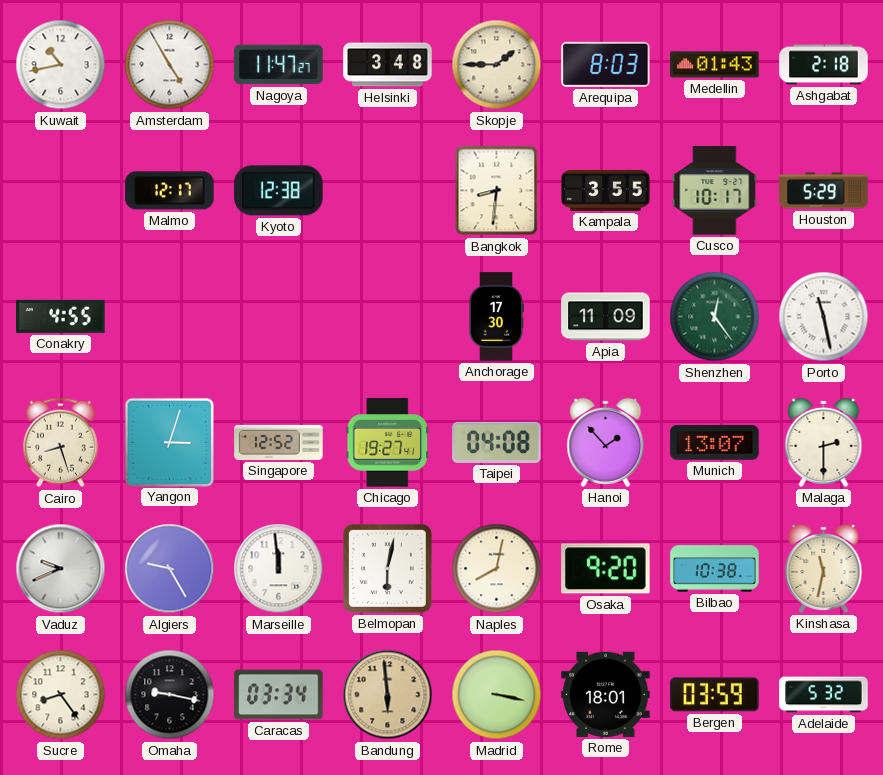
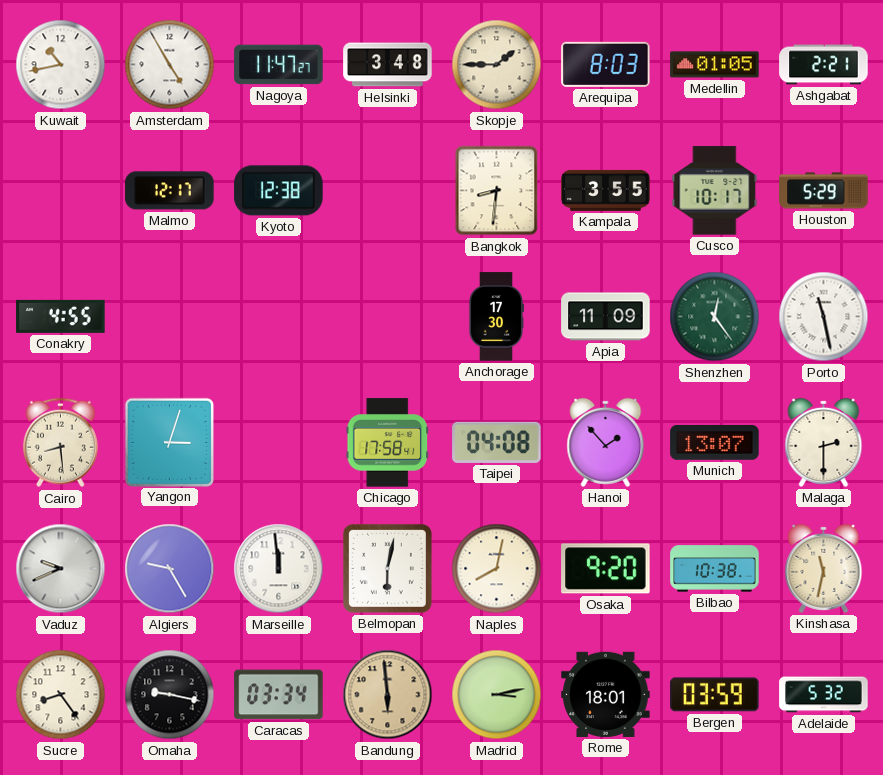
Medellin: 01:43 -> 01:05
Ashgabat: 2:18 -> 2:21
Cairo: 8:27 -> 8:29
Singapore: 12:52 -> none
Chicago: 19:27 -> 17:58
Madrid: 3:17 -> 3:13
